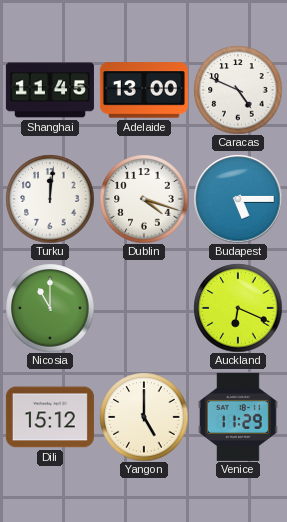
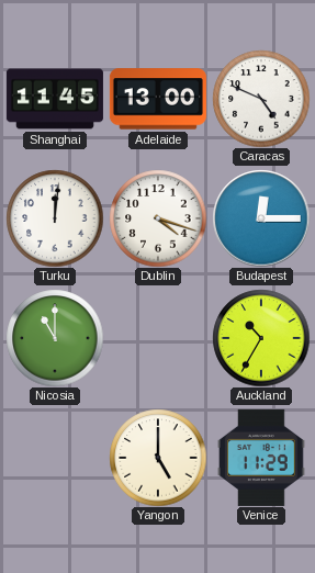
Budapest: 5:15 -> 12:15
Auckland: 6:19 -> 10:35
Dili: 15:12 -> none
